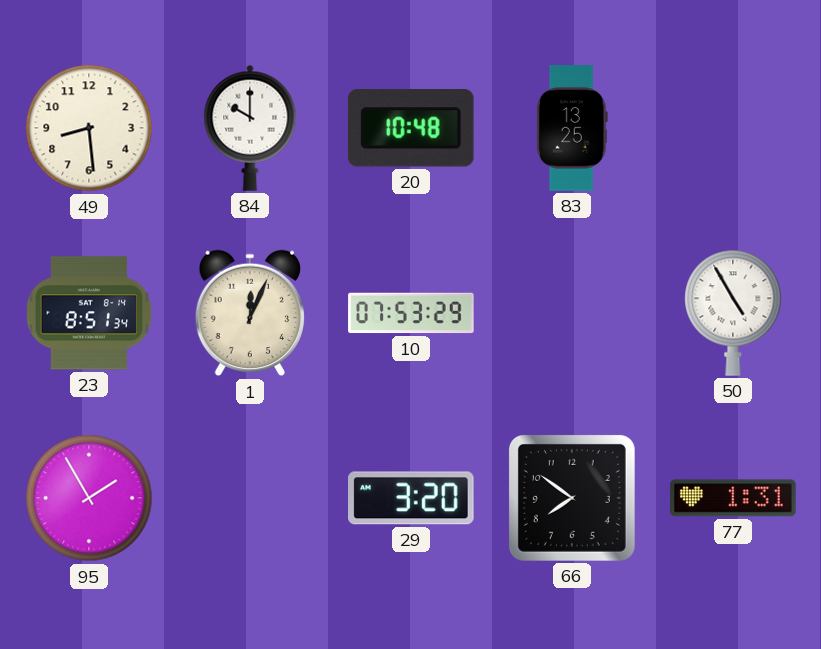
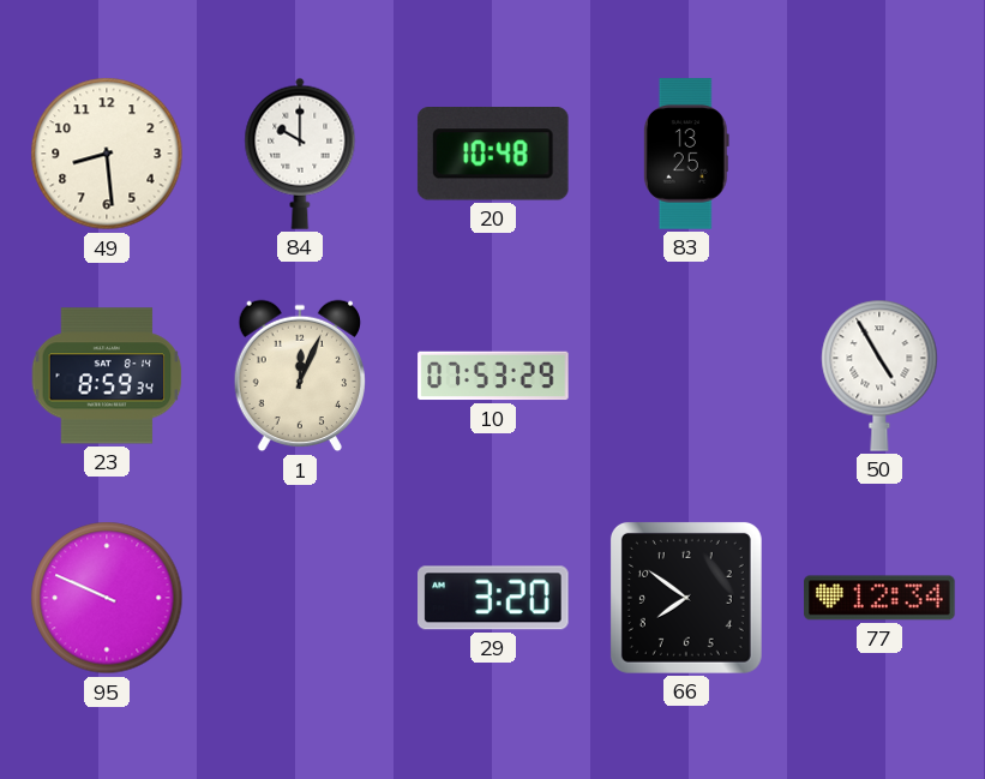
23: 8:51 -> 8:59
95: 1:55 -> 9:49
77: 1:31 -> 12:34
